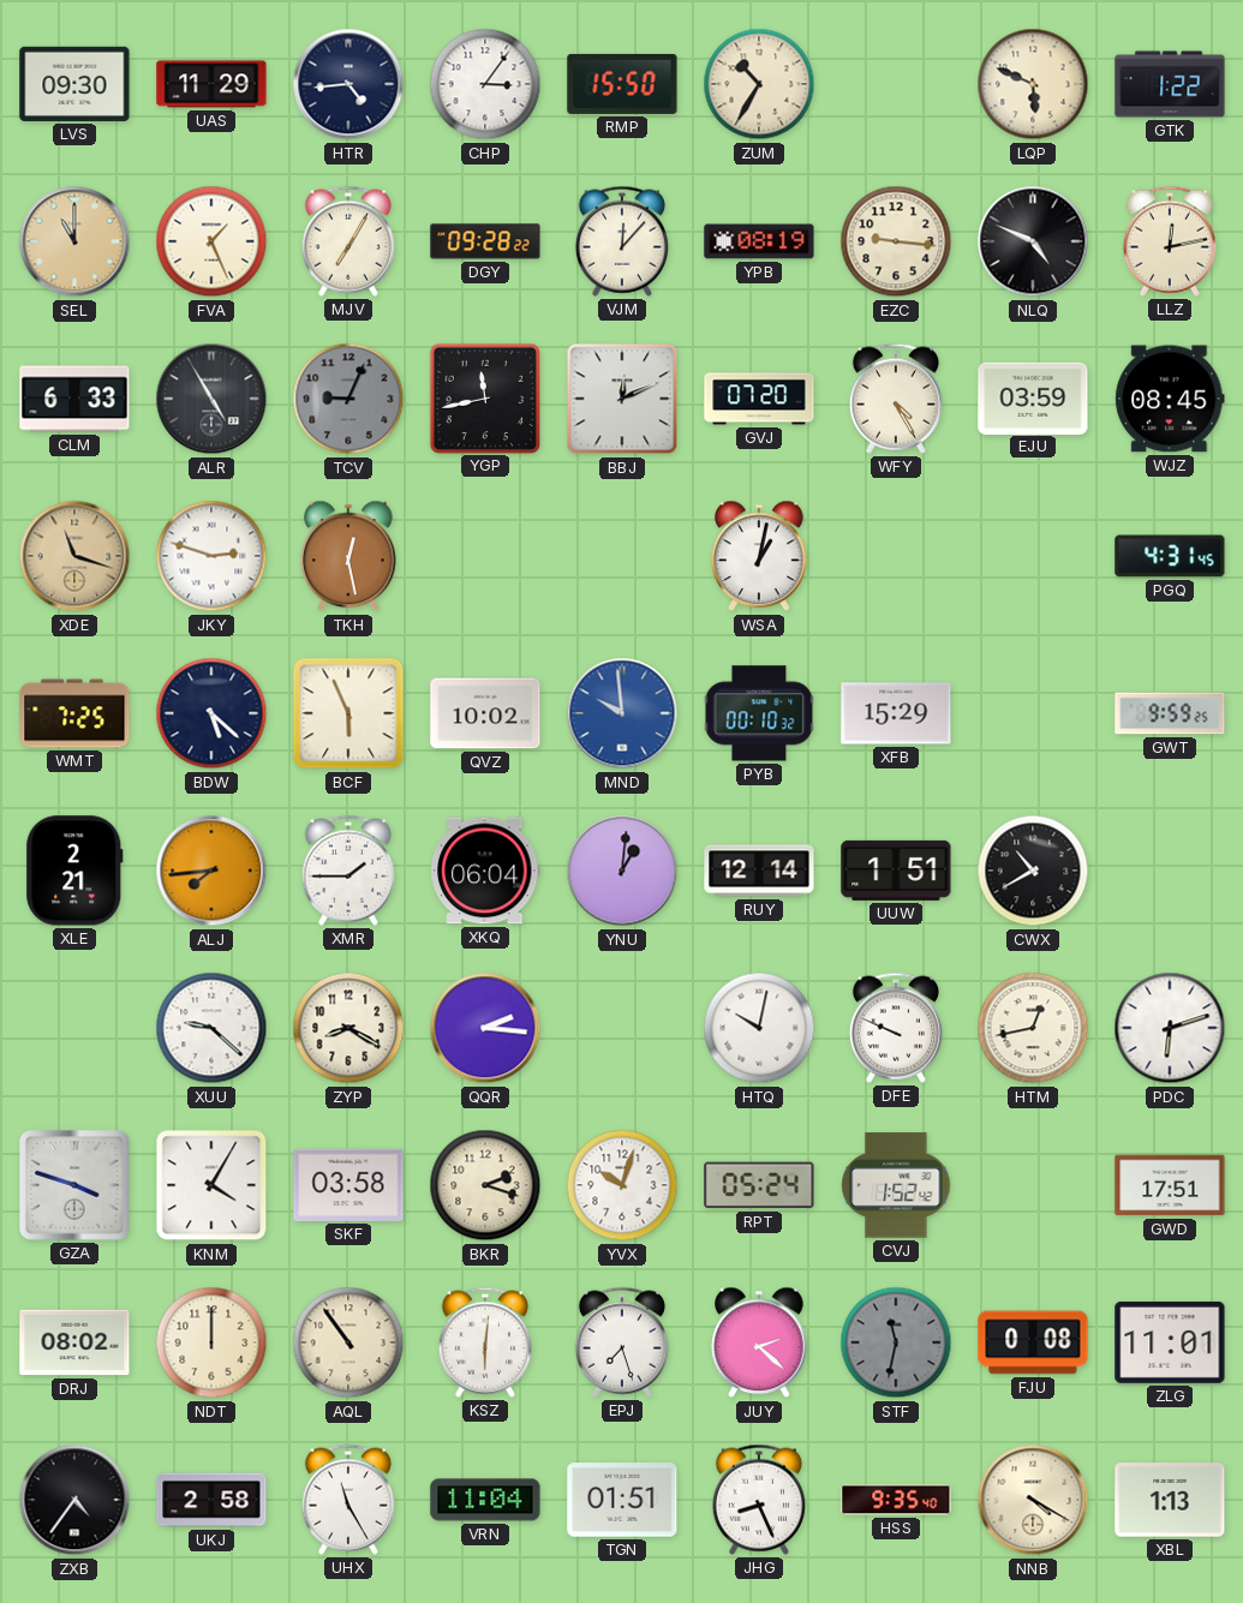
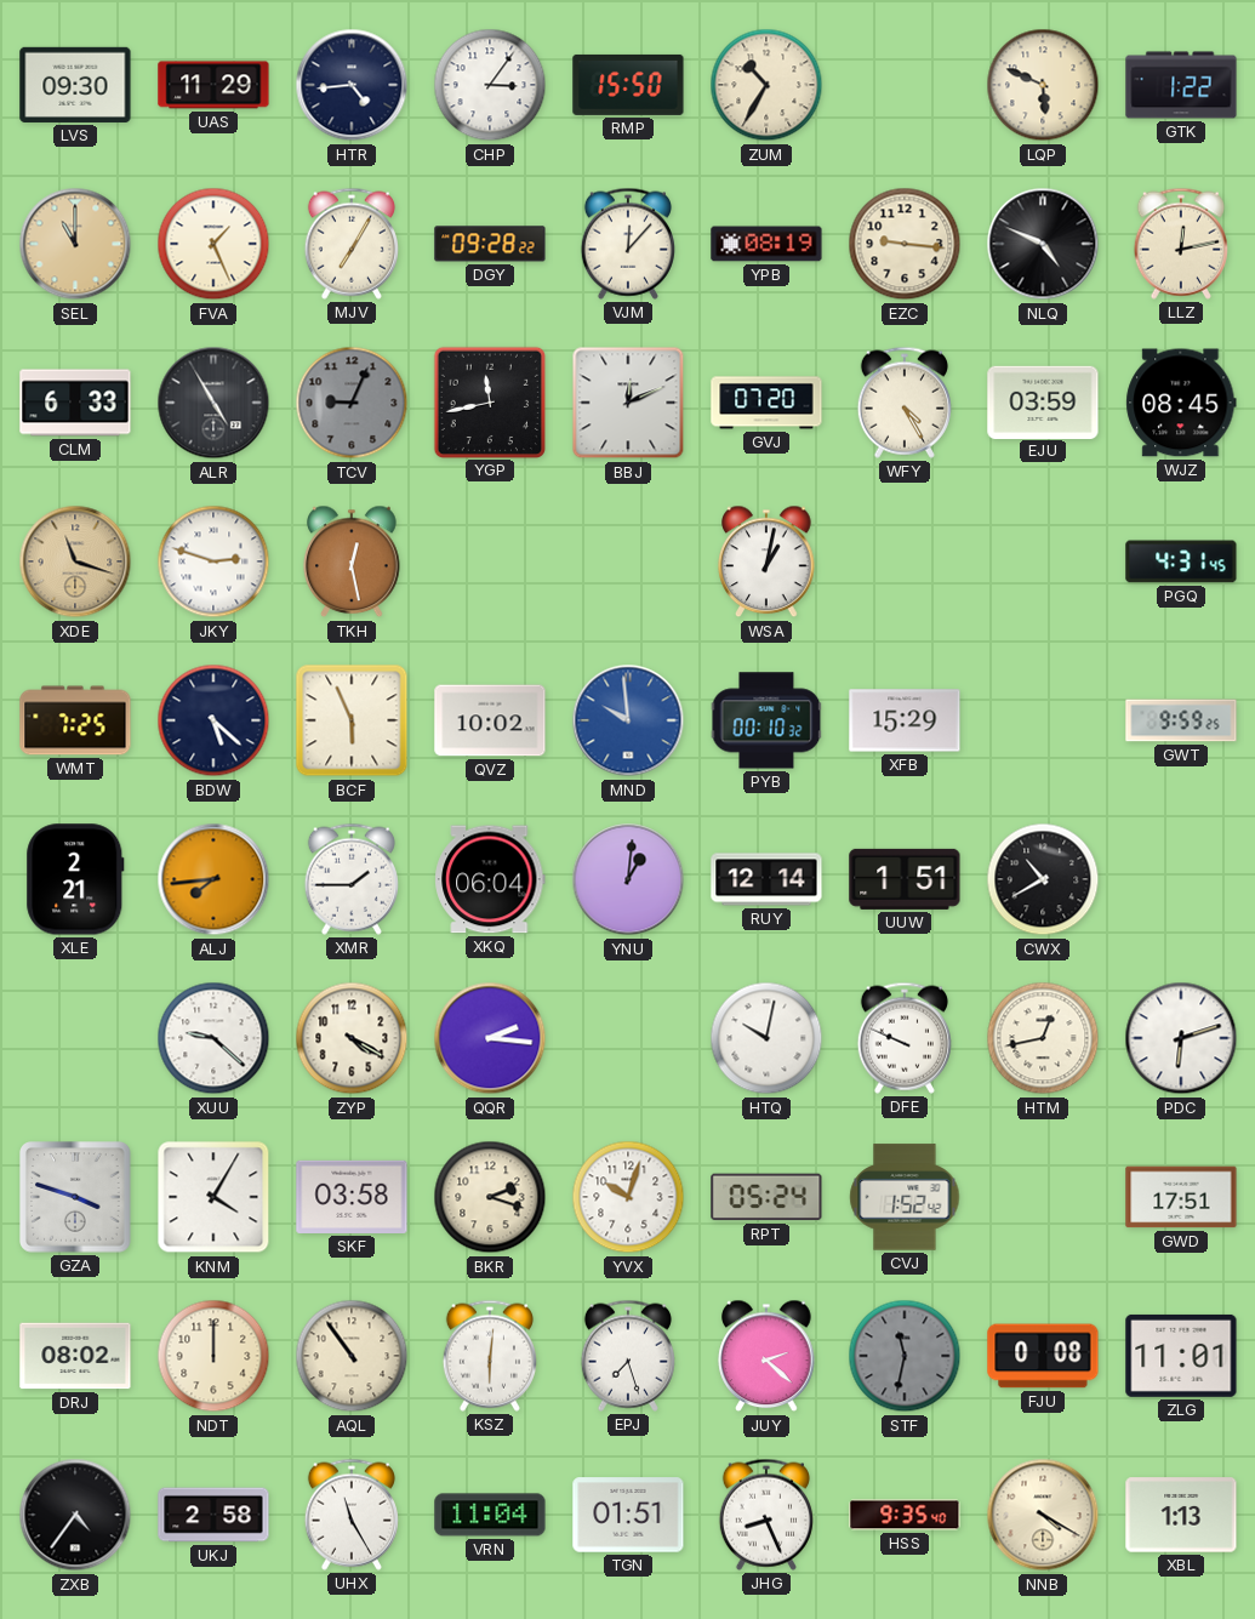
ZYP: 8:20 -> 4:20
